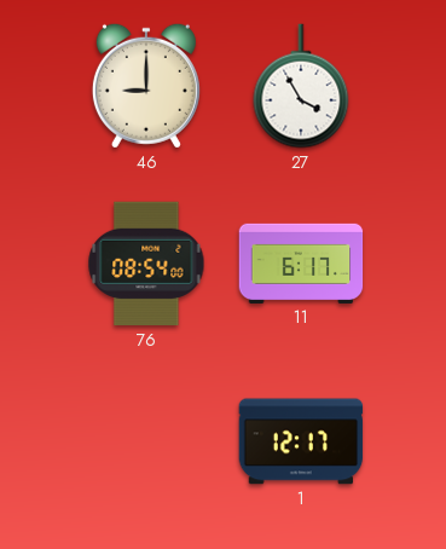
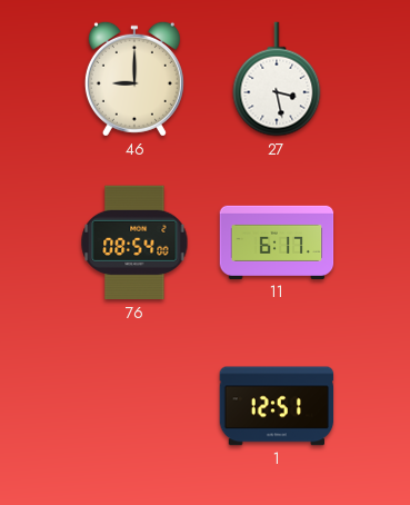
27: 3:55 -> 3:28
1: 12:17 -> 12:51
